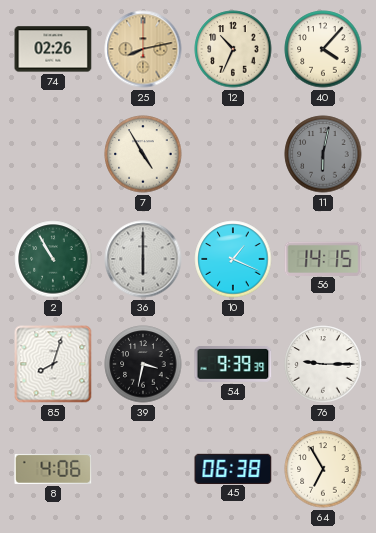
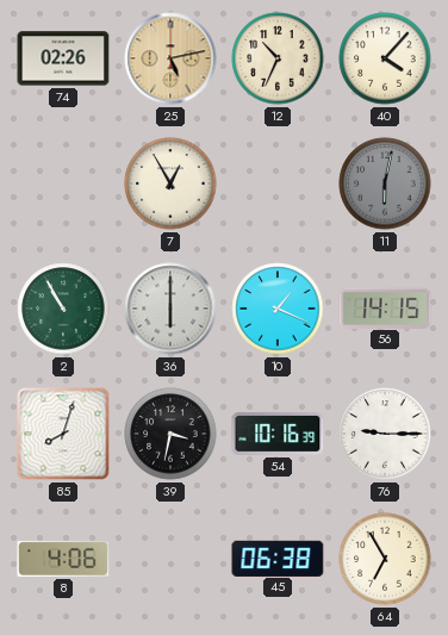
25: 8:13 -> 5:13
7: 4:55 -> 12:55
54: 9:39 -> 10:16
